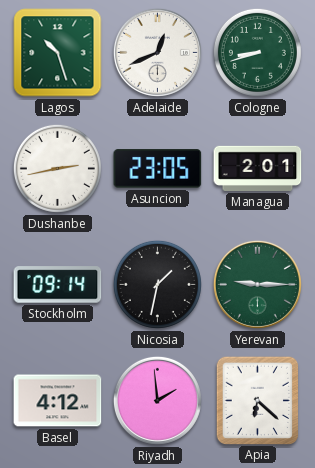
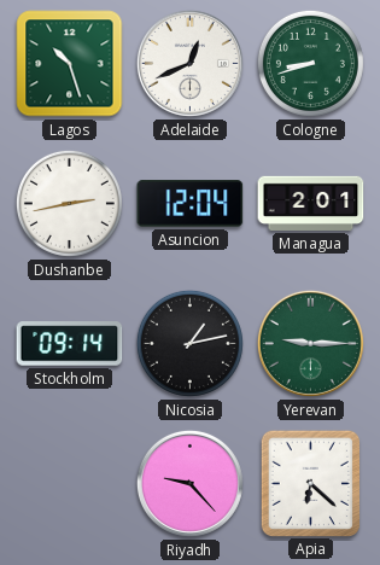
Asuncion: 23:05 -> 12:04
Nicosia: 1:32 -> 1:13
Basel: 4:12 -> none
Riyadh: 1:59 -> 9:23
